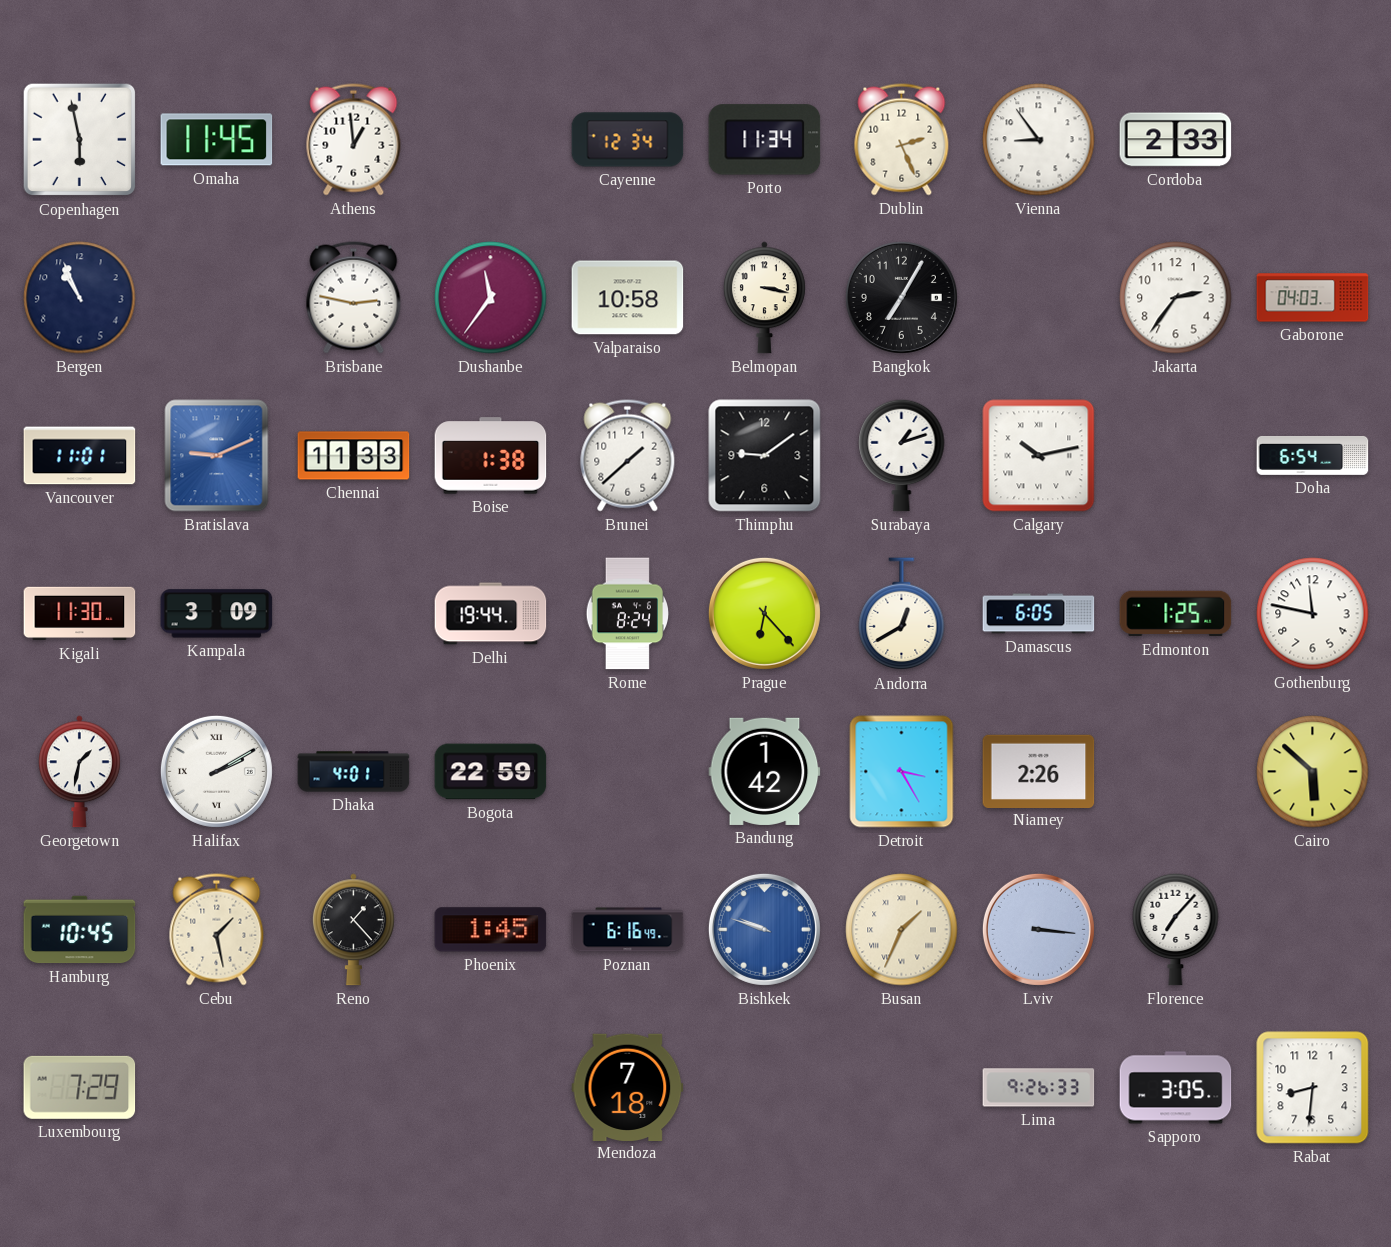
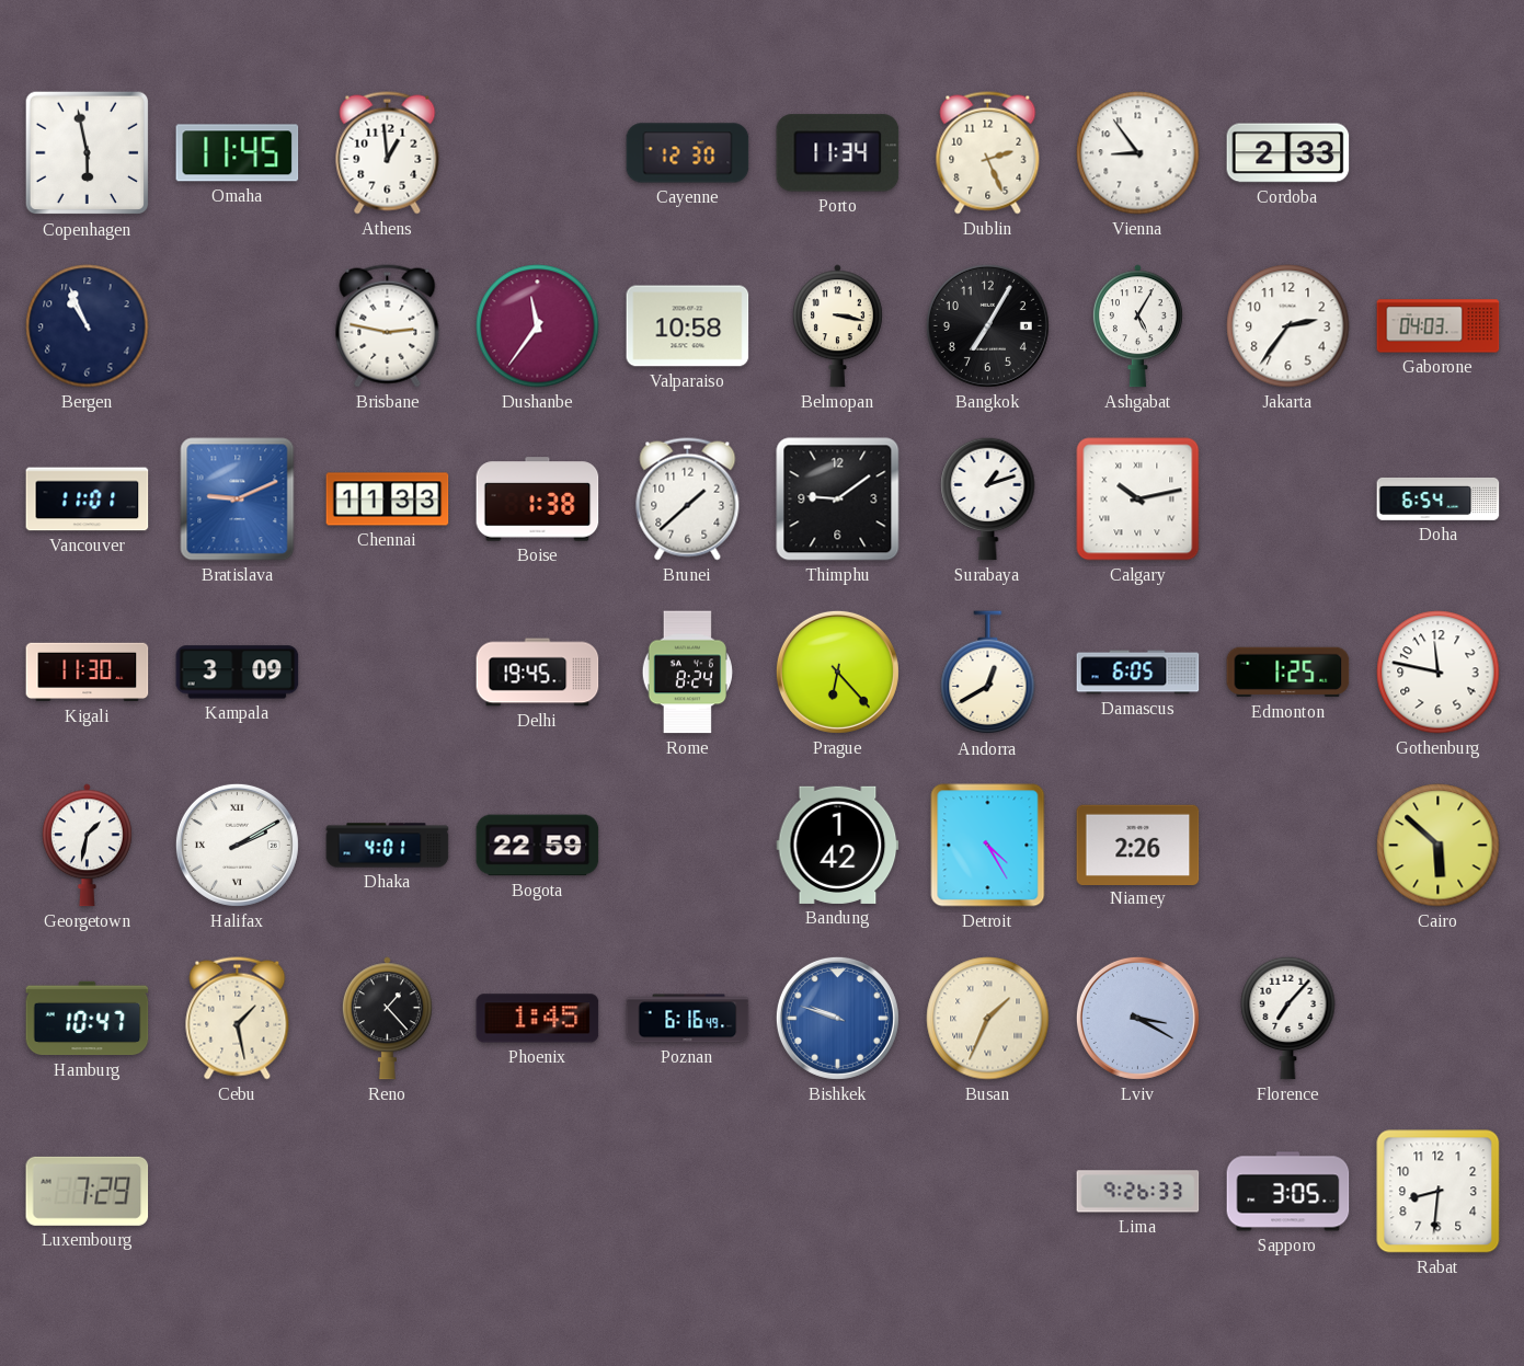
Cayenne: 12:34 -> 12:30
Ashgabat: none -> 5:05
Delhi: 19:44 -> 19:45
Detroit: 3:25 -> 4:25
Hamburg: 10:45 -> 10:47
Lviv: 3:16 -> 3:20
Mendoza: 7:18 -> none
